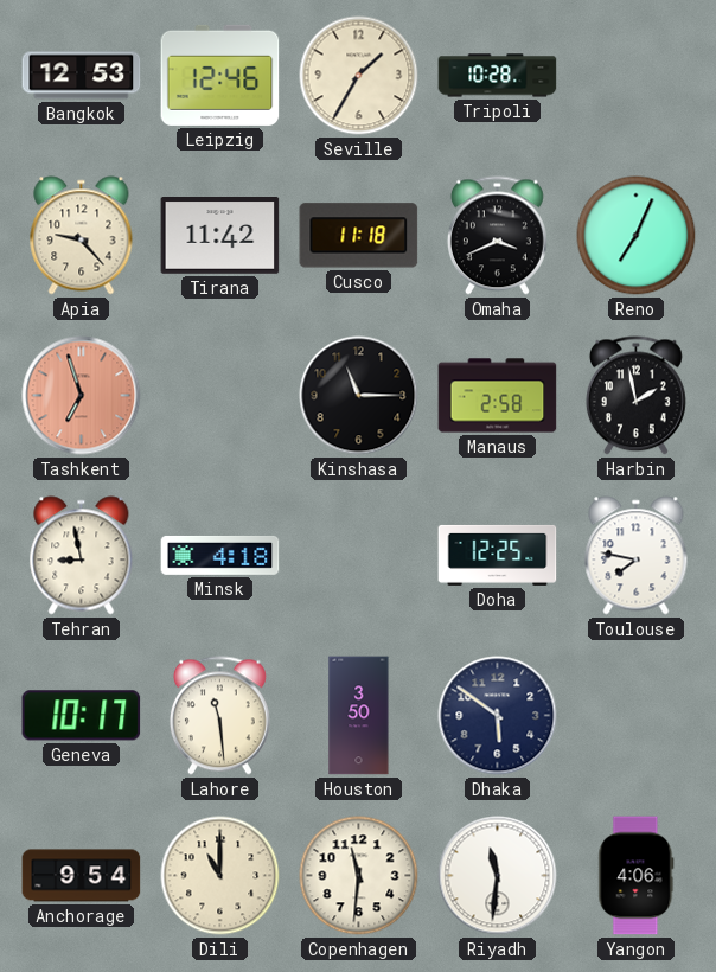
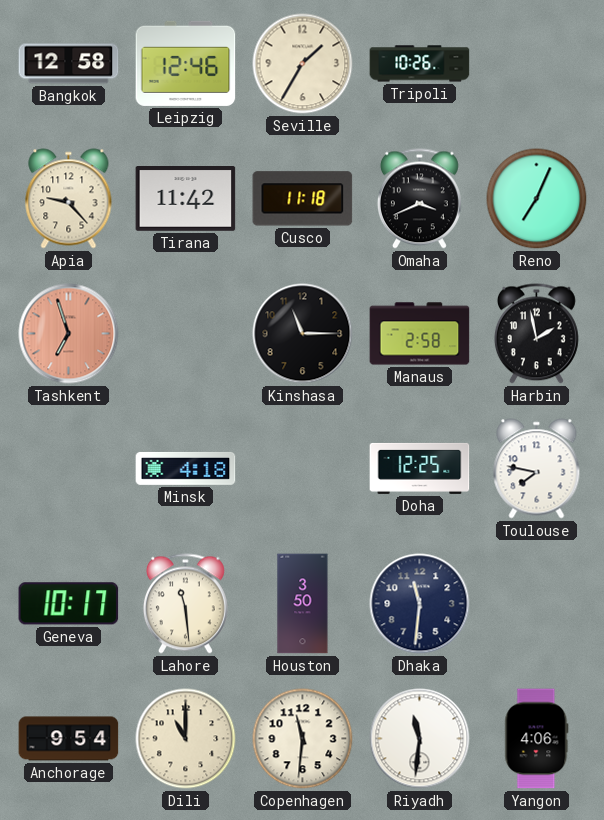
Bangkok: 12:53 -> 12:58
Tripoli: 10:28 -> 10:26
Tehran: 8:58 -> none
Dhaka: 5:51 -> 11:31
